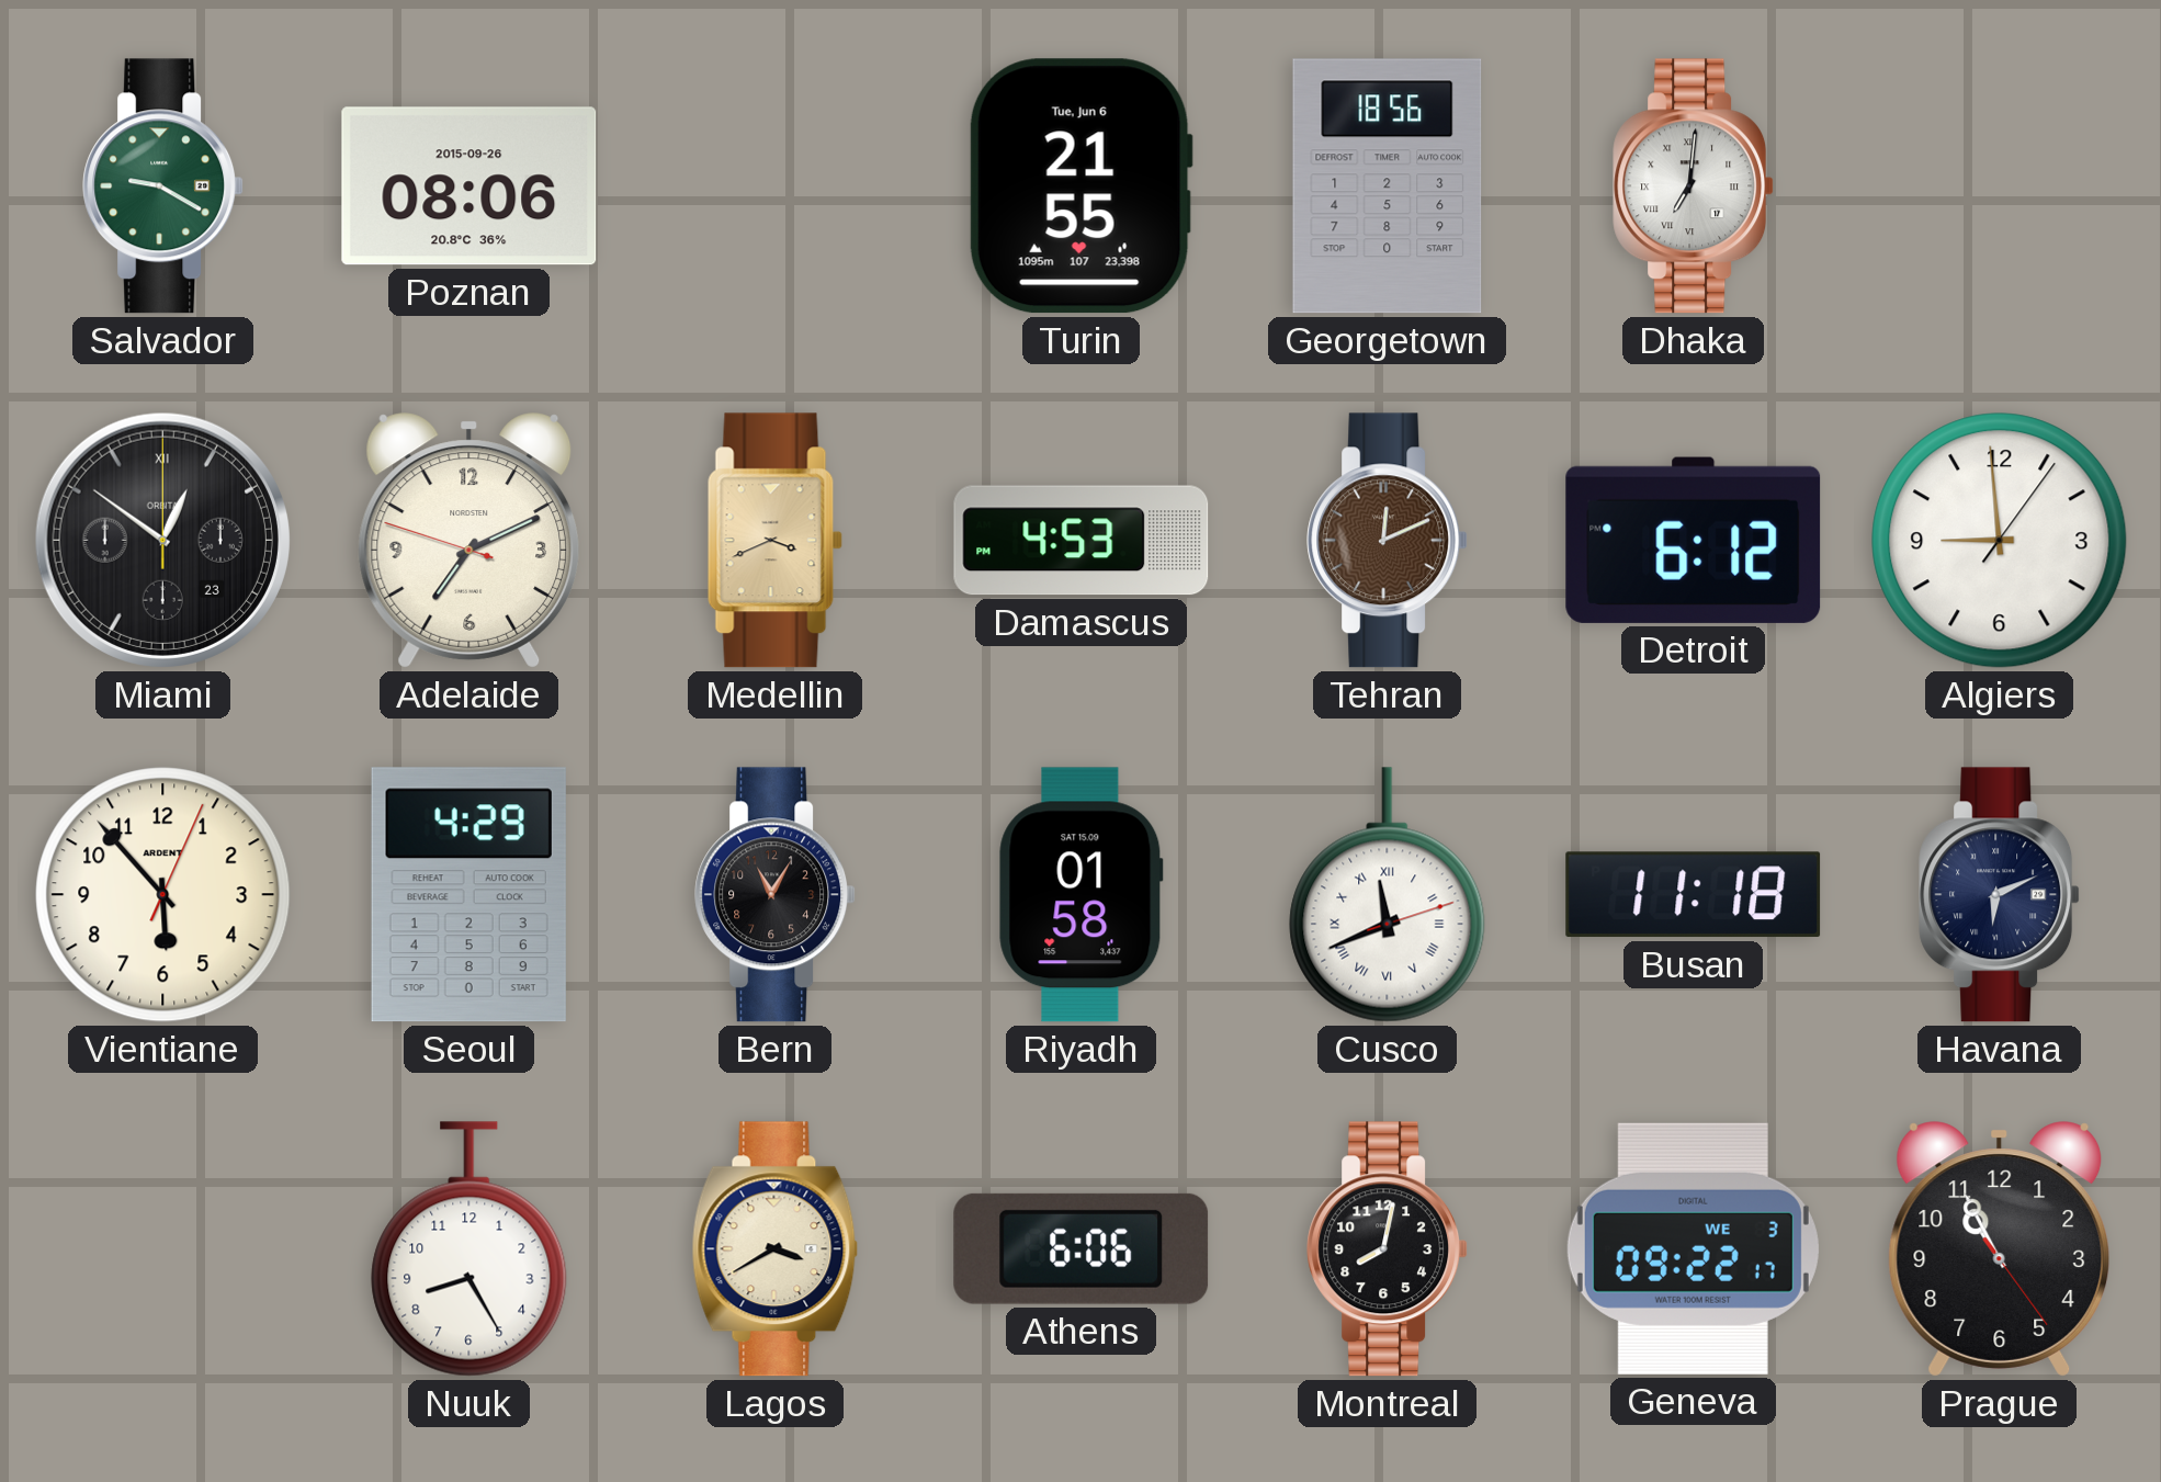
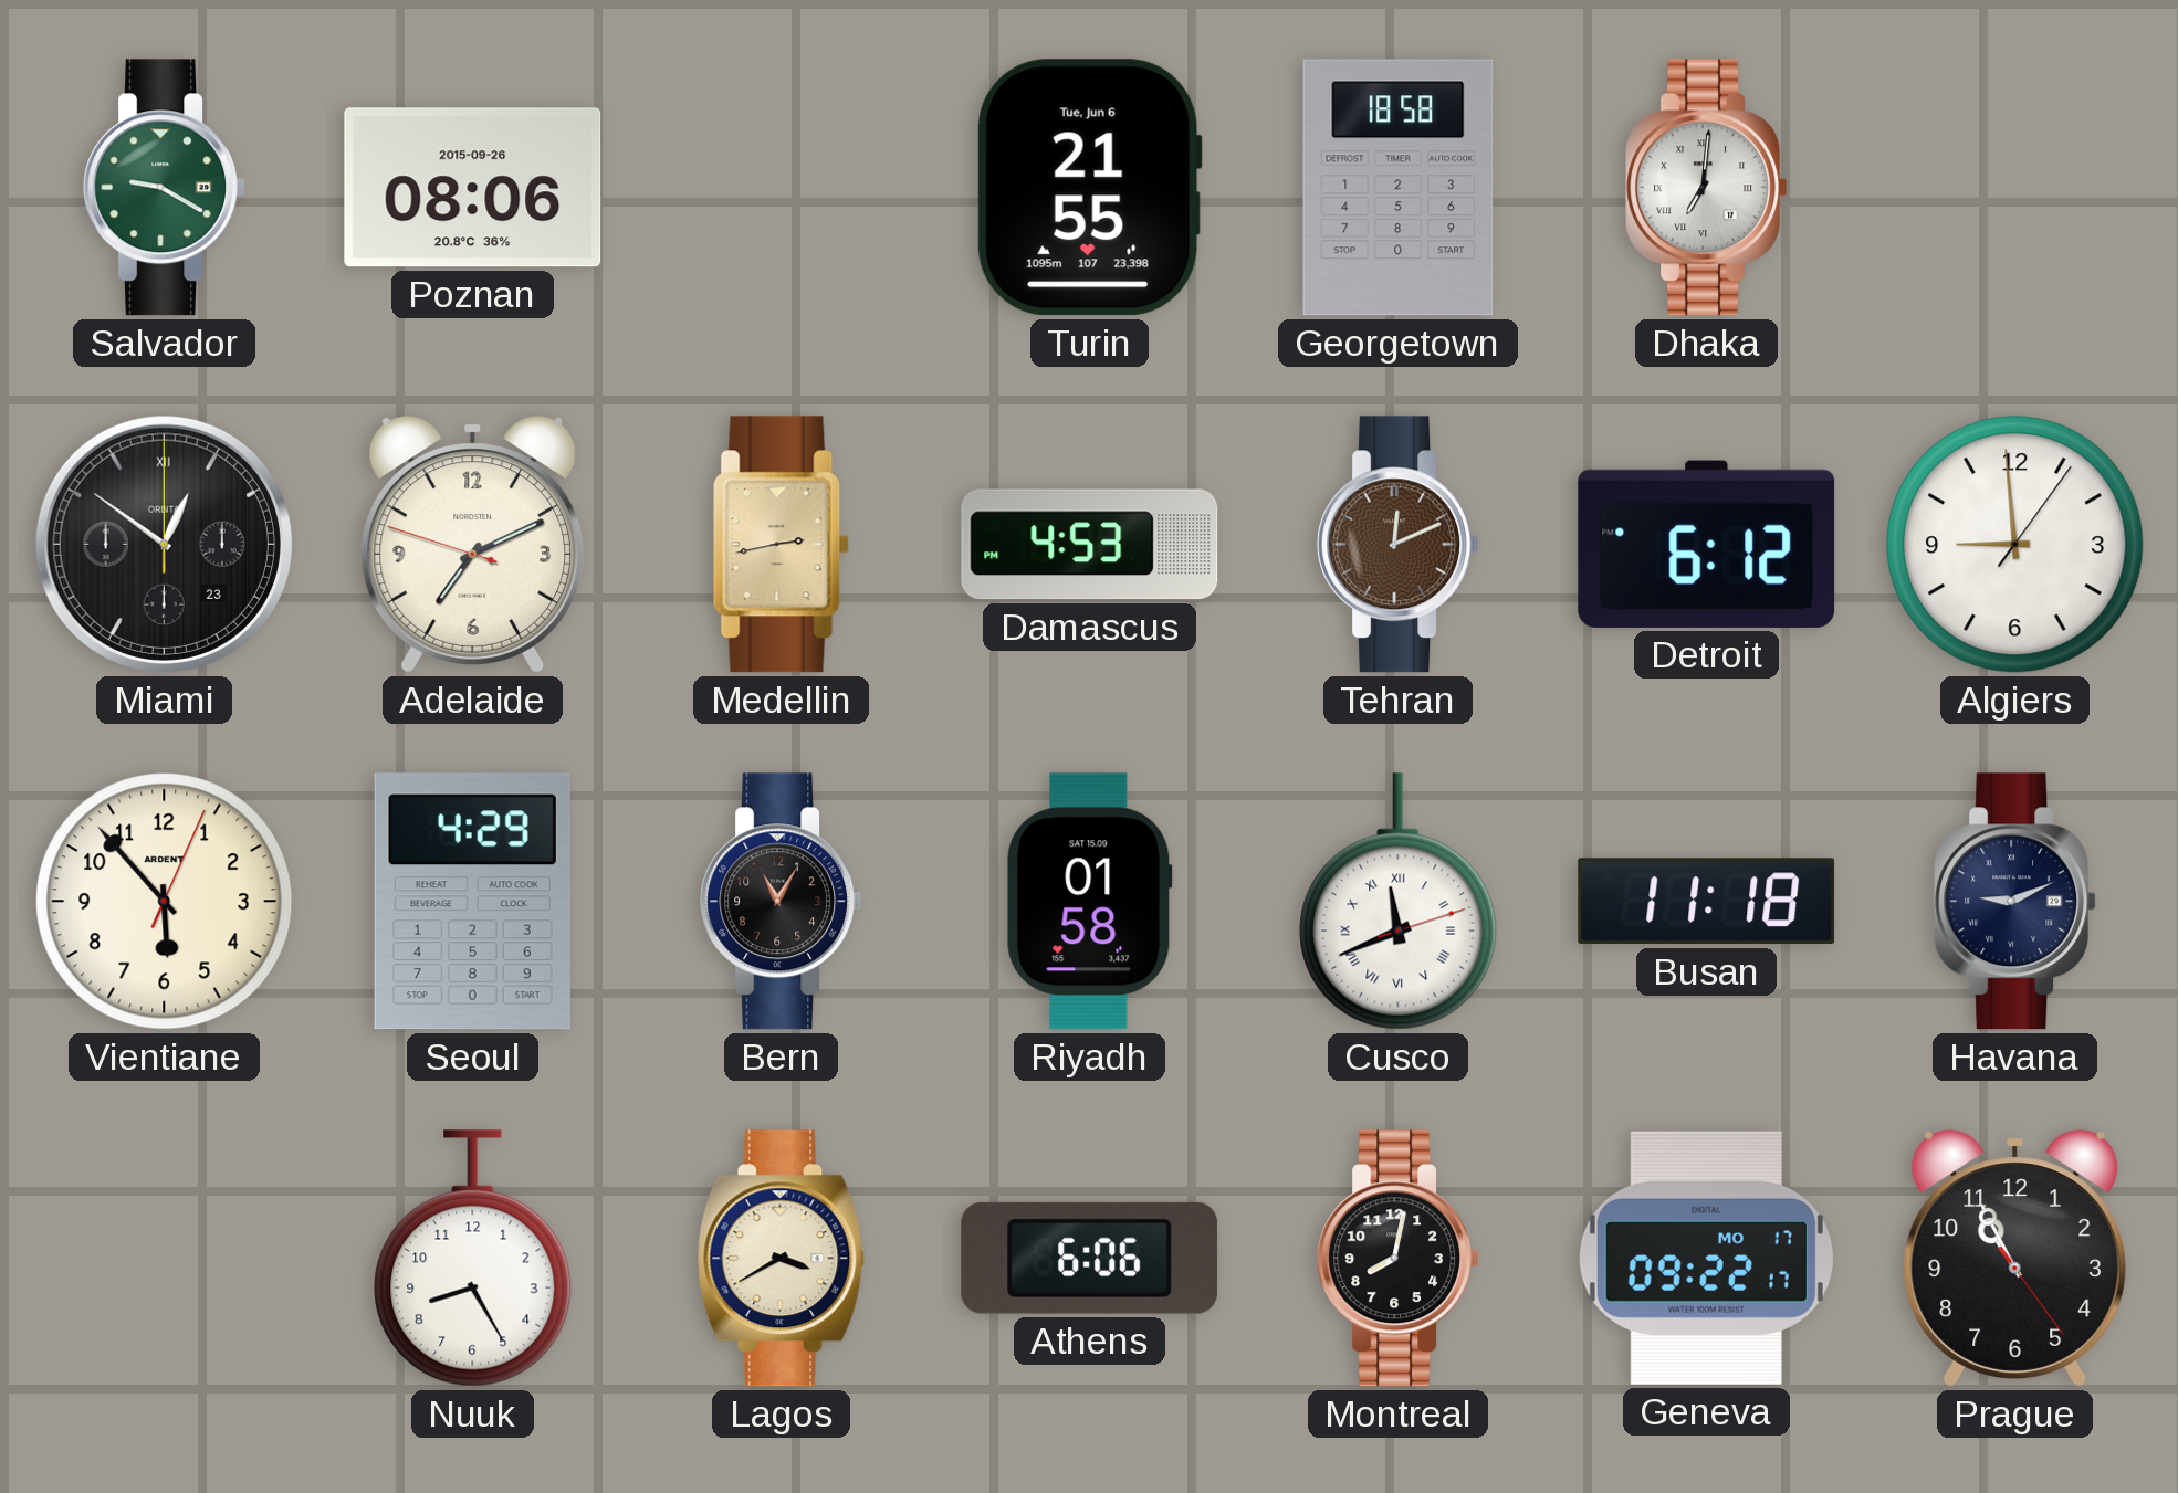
Georgetown: 18:56 -> 18:58
Medellin: 3:41 -> 2:43
Havana: 6:11 -> 9:11
Geneva date: WE 3 -> MO 17
